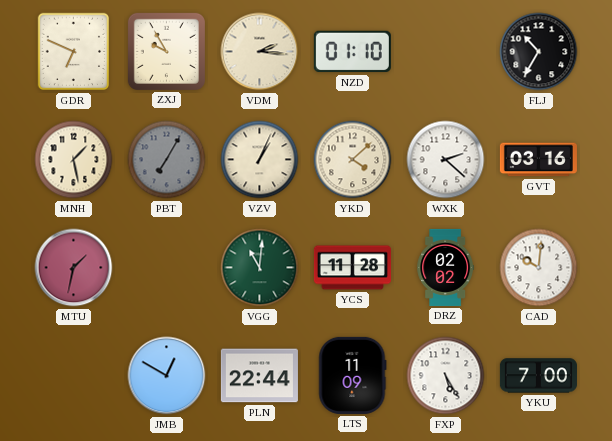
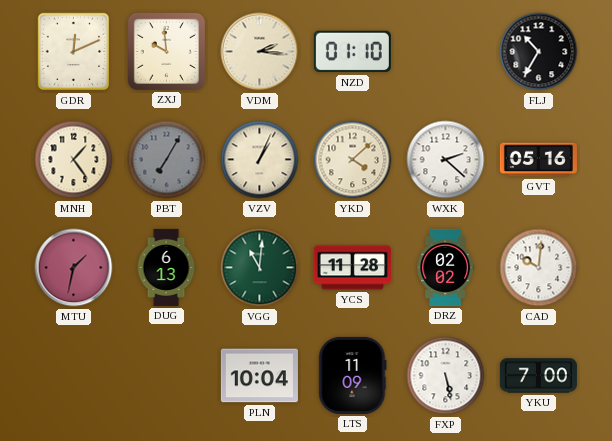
GDR: 6:49 -> 12:11
ZXJ: 9:55 -> 9:59
MNH: 1:28 -> 1:24
GVT: 03:16 -> 05:16
DUG: none -> 6:13
JMB: 12:50 -> none
PLN: 22:44 -> 10:04
FXP: 5:25 -> 5:28
